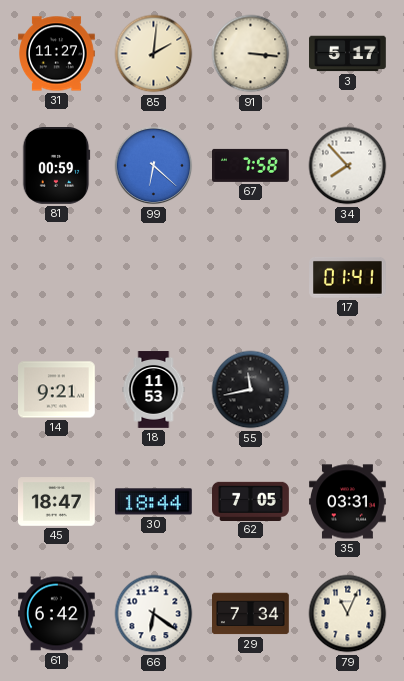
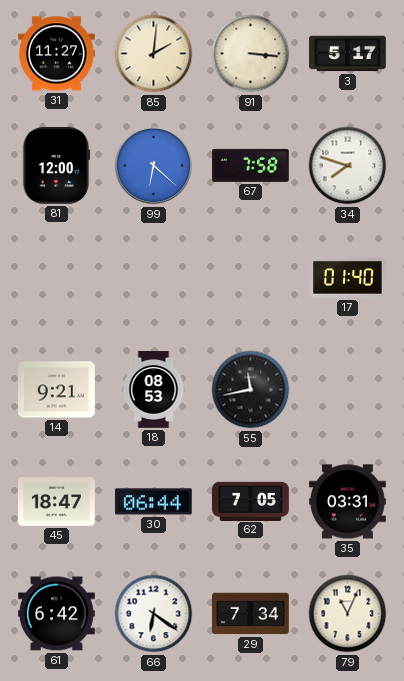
81: 00:59 -> 12:00
34: 7:53 -> 7:48
17: 01:41 -> 01:40
18: 11:53 -> 08:53
30: 18:44 -> 06:44
